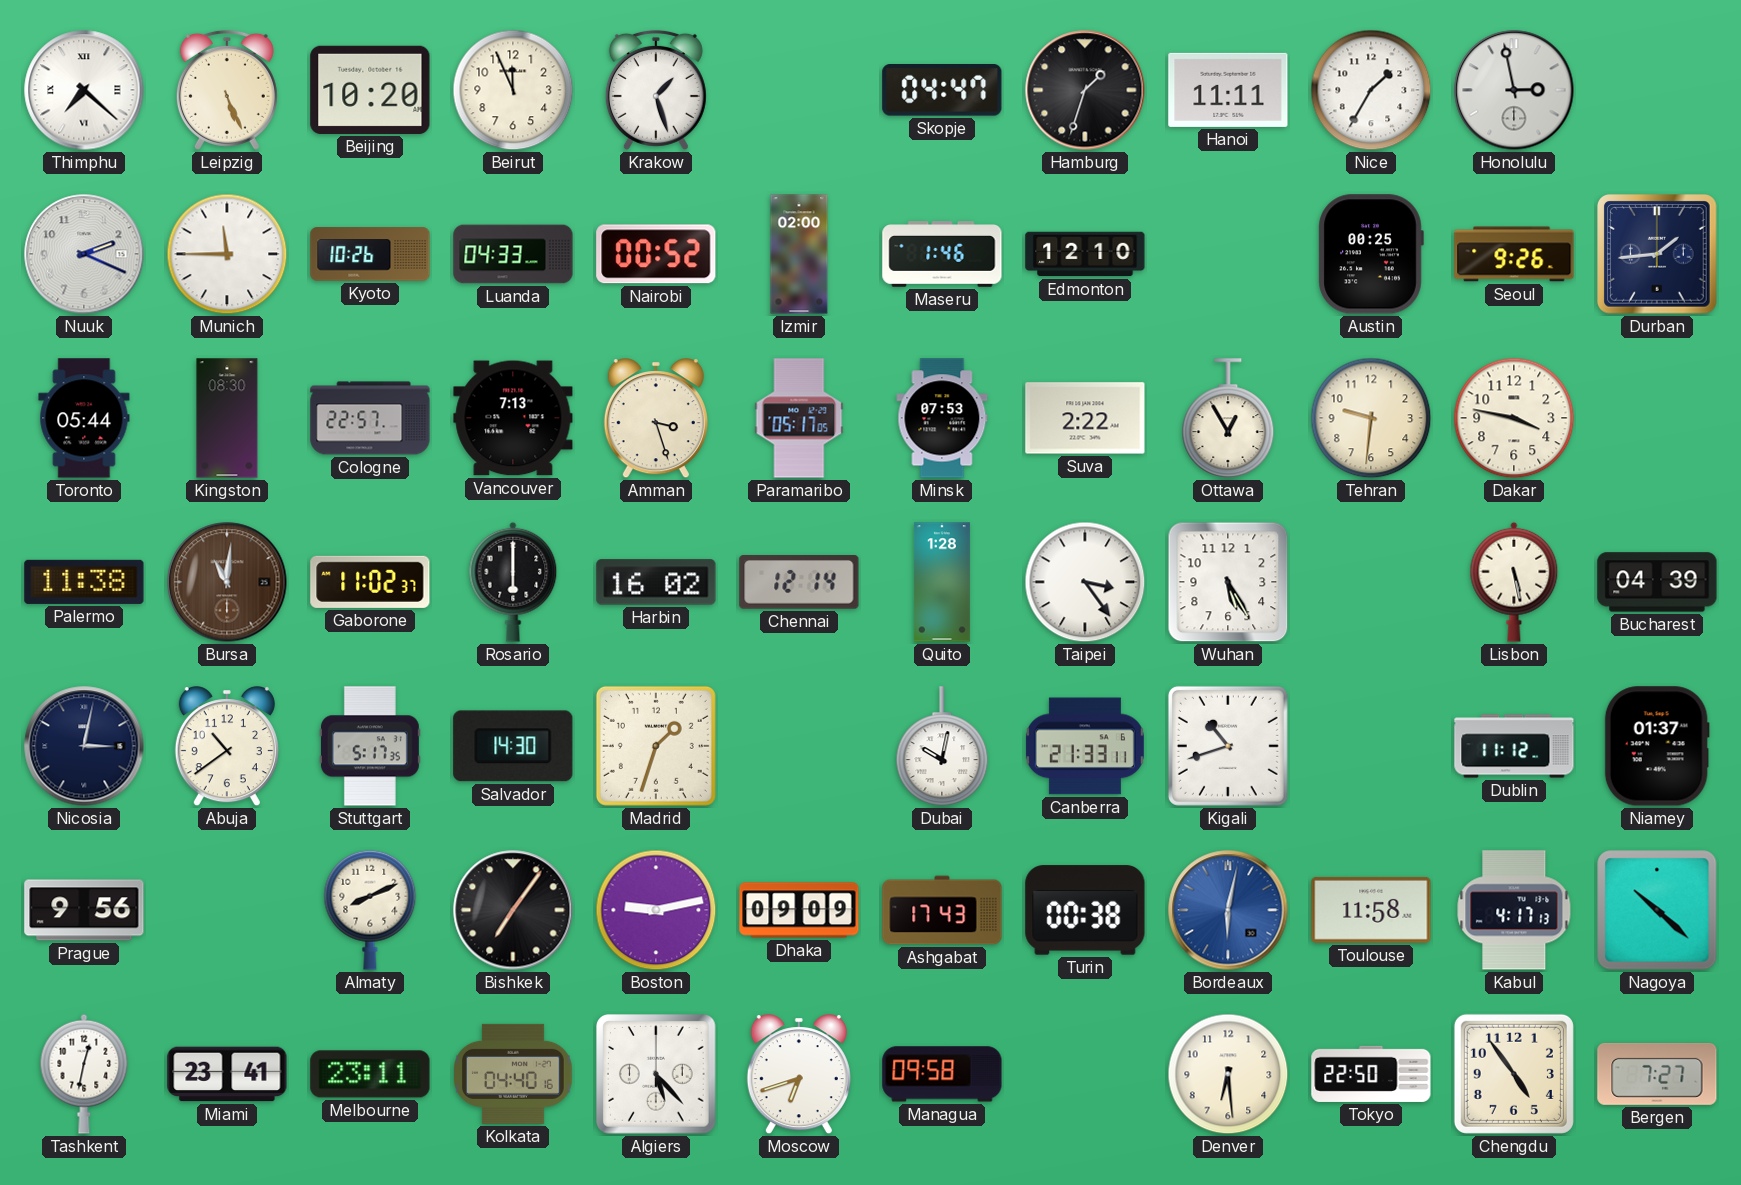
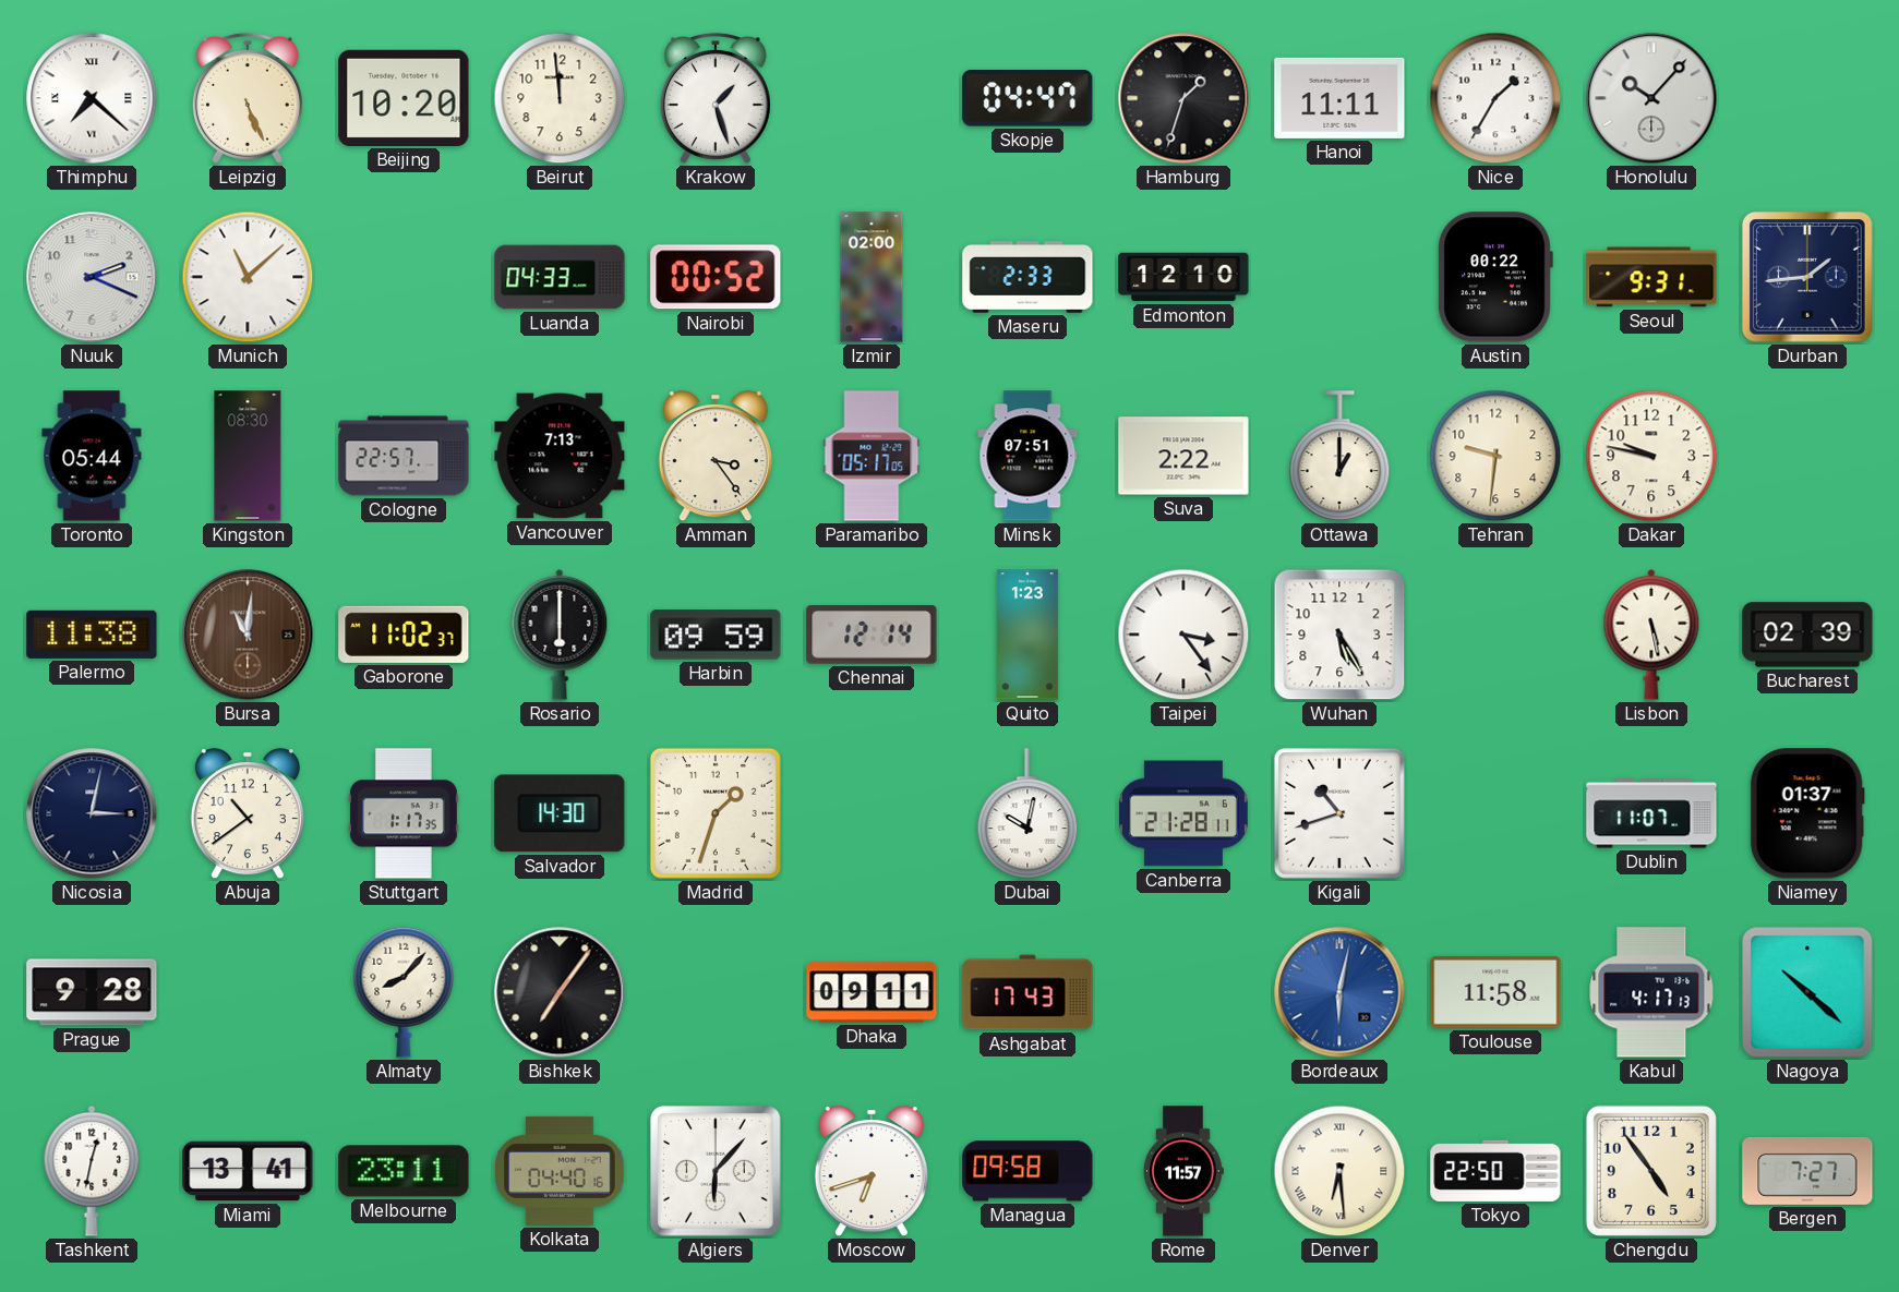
Beirut: 11:56 -> 11:59
Honolulu: 2:58 -> 10:07
Munich: 11:45 -> 11:08
Kyoto: 10:26 -> none
Maseru: 1:46 -> 2:33
Austin: 00:25 -> 00:22
Seoul: 9:26 -> 9:31
Amman: 3:27 -> 3:24
Minsk: 07:53 -> 07:51
Ottawa: 12:55 -> 1:00
Dakar: 3:47 -> 9:47
Harbin: 16:02 -> 09:59
Quito: 1:28 -> 1:23
Bucharest: 04:39 -> 02:39
Stuttgart: 5:17 -> 1:17
Canberra: 21:33 -> 21:28
Dublin: 11:12 -> 11:07
Prague: 9:56 -> 9:28
Almaty: 8:11 -> 8:07
Boston: 9:13 -> none
Dhaka: 09:09 -> 09:11
Turin: 00:38 -> none
Miami: 23:41 -> 13:41
Algiers: 5:23 -> 6:07
Rome: none -> 11:57
Denver numerals: Arabic -> Roman
